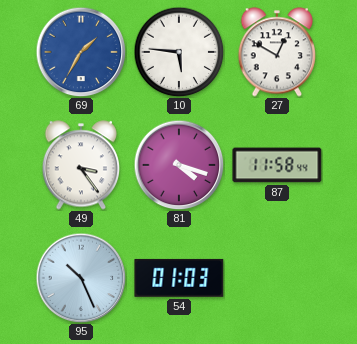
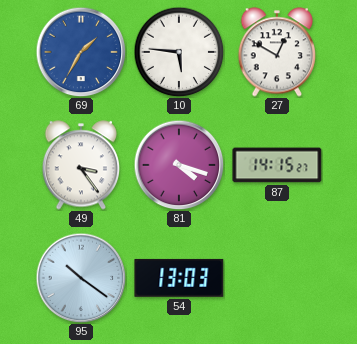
87: 11:58 -> 14:15
95: 10:26 -> 10:21
54: 01:03 -> 13:03
